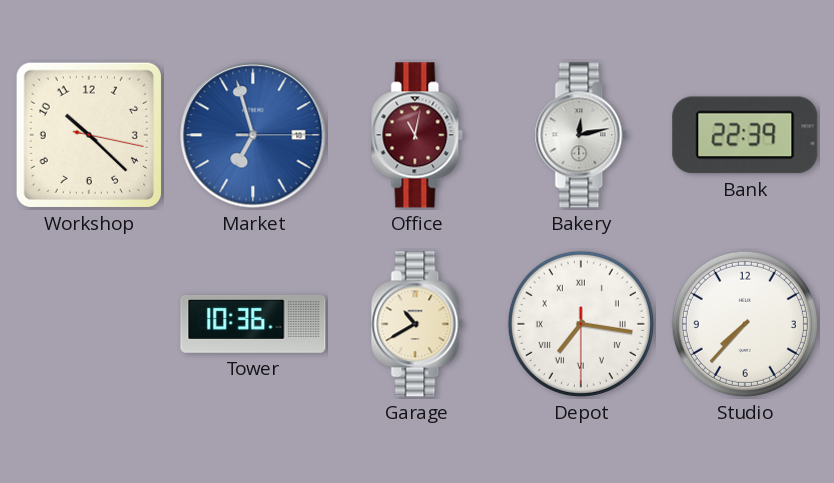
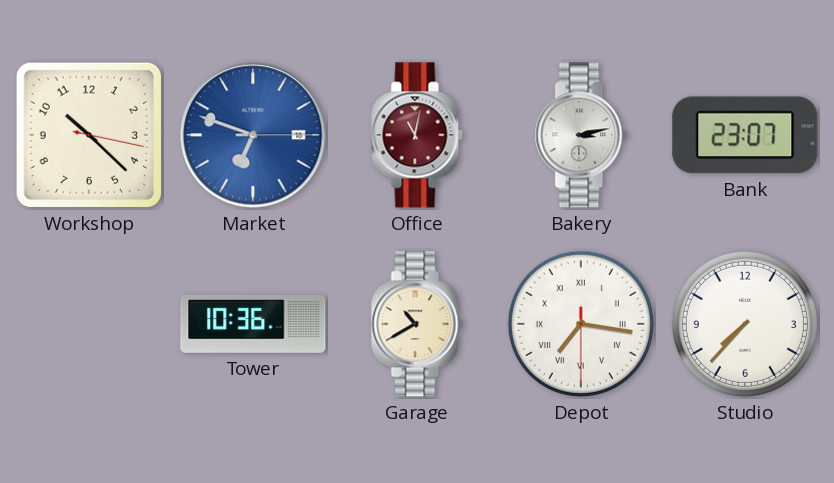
Market: 6:57 -> 6:48
Bakery: 12:13 -> 3:13
Bank: 22:39 -> 23:07
